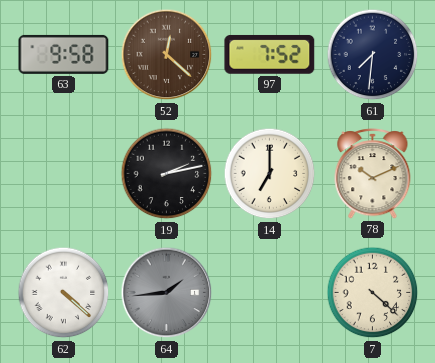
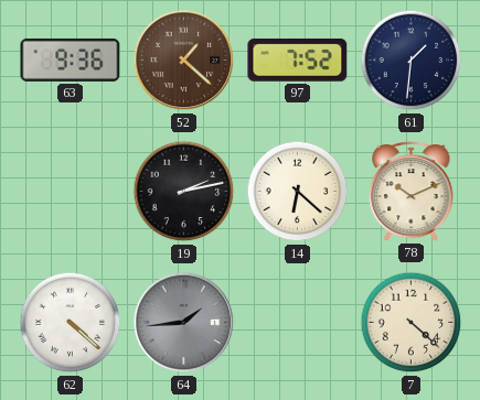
63: 9:58 -> 9:36
52: 12:22 -> 1:22
61: 7:31 -> 1:31
14: 7:00 -> 6:22
